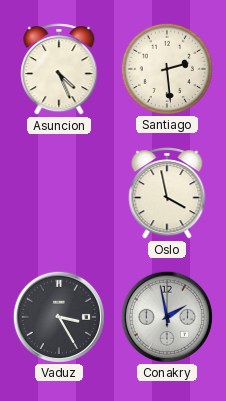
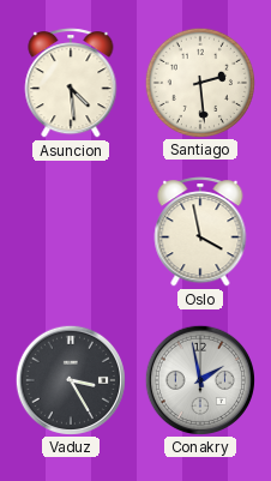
Asuncion: 4:26 -> 4:29
